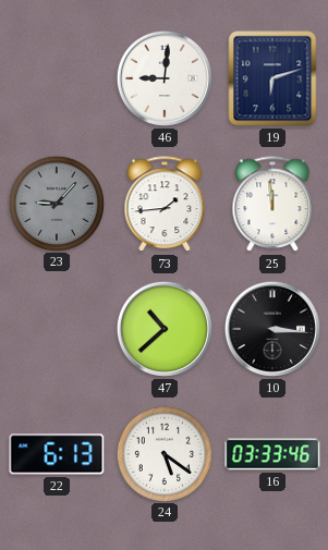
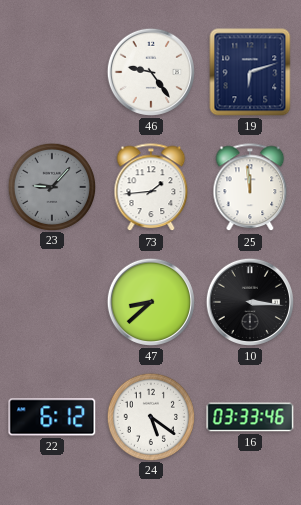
46: 9:01 -> 9:24
47: 10:38 -> 8:38
22: 6:13 -> 6:12
